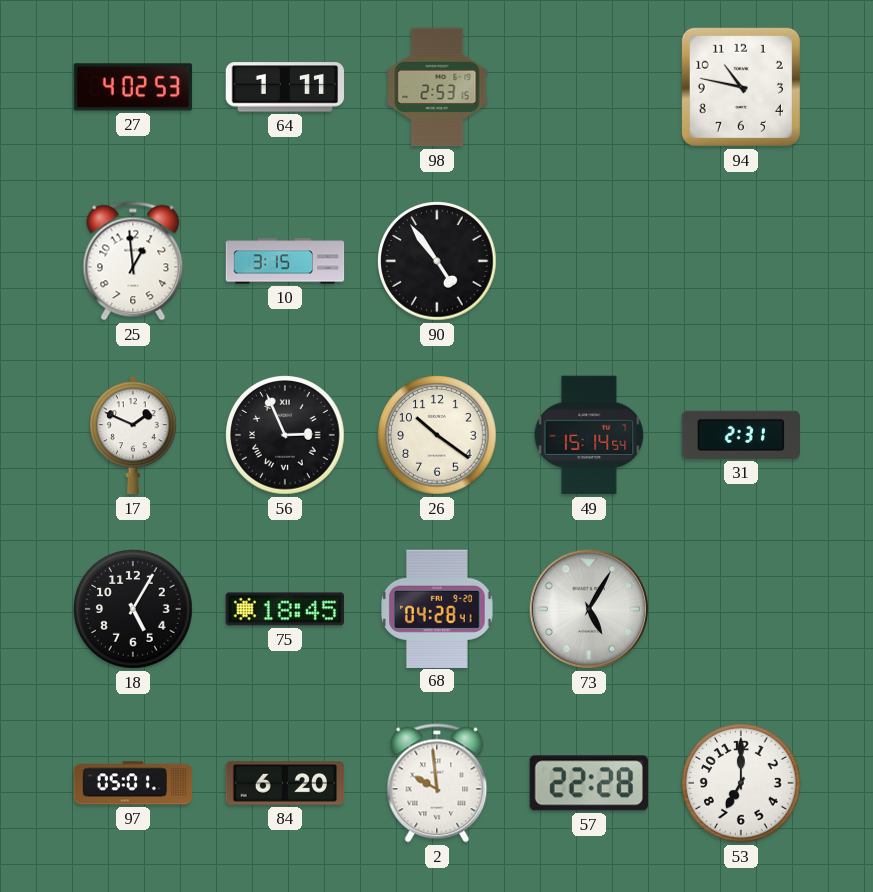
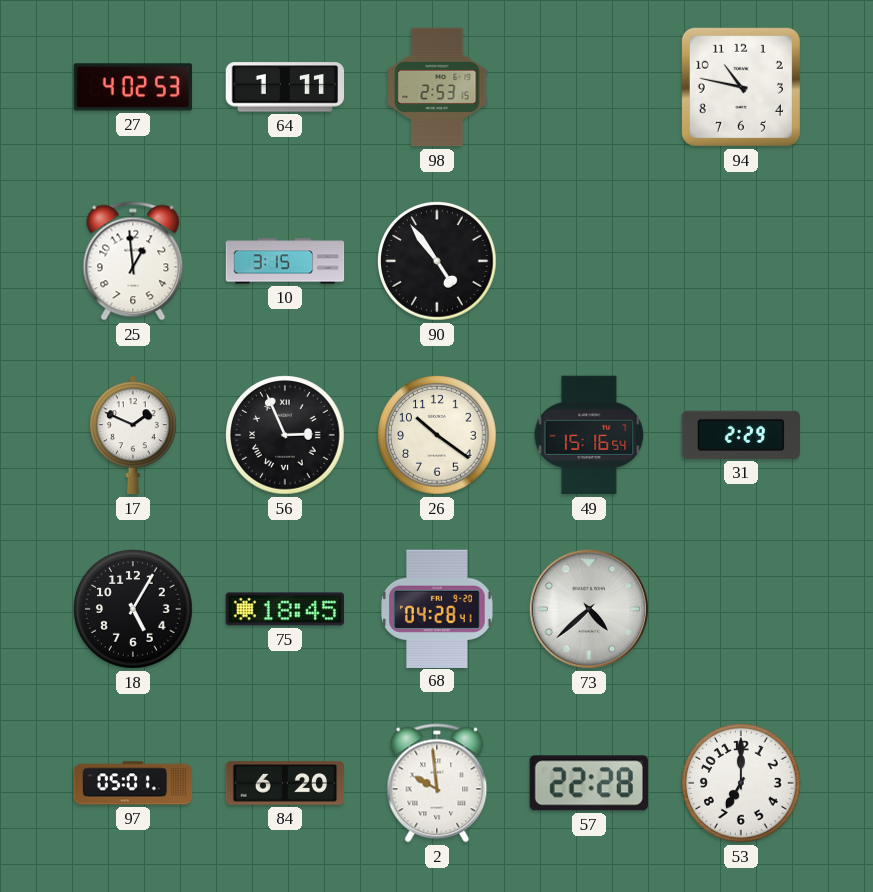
49: 15:14 -> 15:16
31: 2:31 -> 2:29
73: 5:05 -> 4:38
